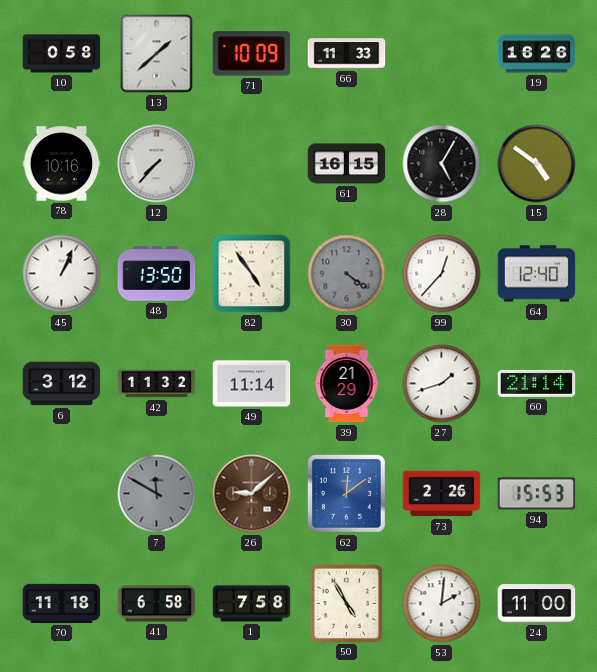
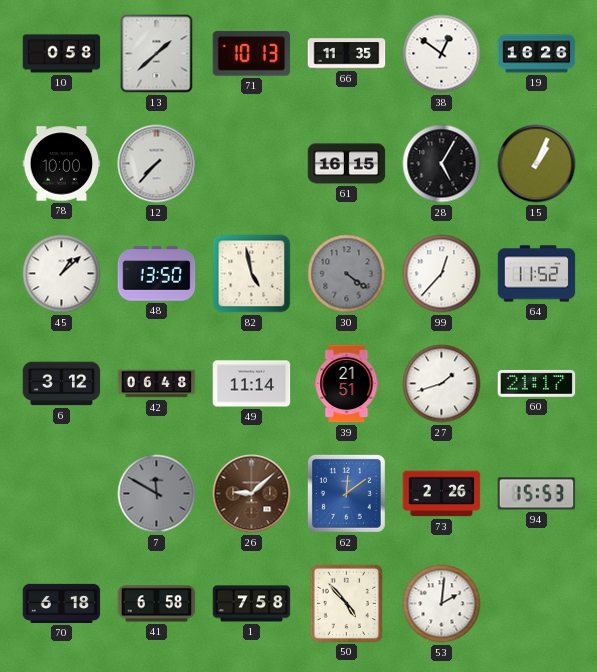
71: 10:09 -> 10:13
66: 11:33 -> 11:35
38: none -> 12:51
78: 10:16 -> 10:00
15: 4:51 -> 1:04
45: 1:04 -> 1:08
82: 4:54 -> 4:58
64: 12:40 -> 11:52
42: 11:32 -> 06:48
39: 21:29 -> 21:51
60: 21:14 -> 21:17
70: 11:18 -> 6:18
50: 4:55 -> 4:53
24: 11:00 -> none
